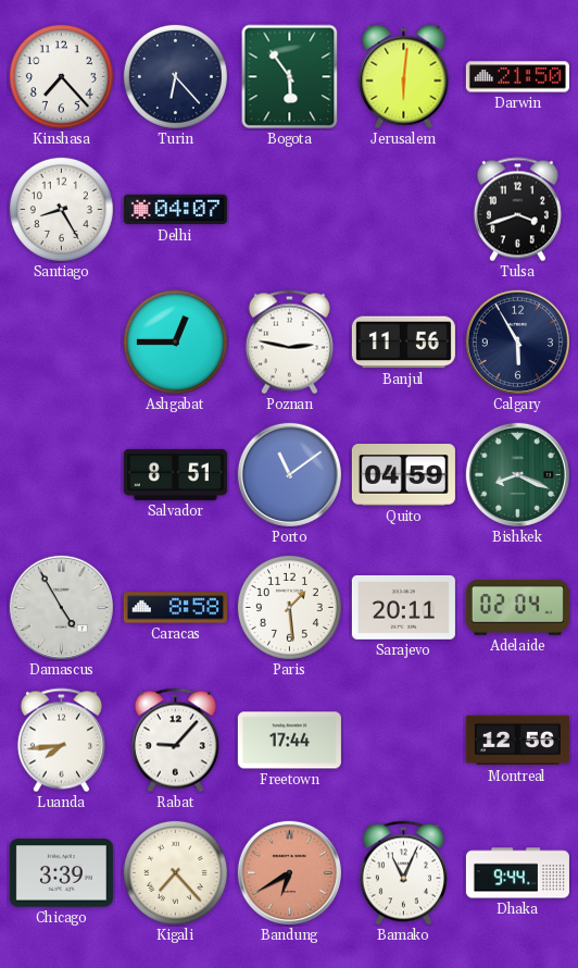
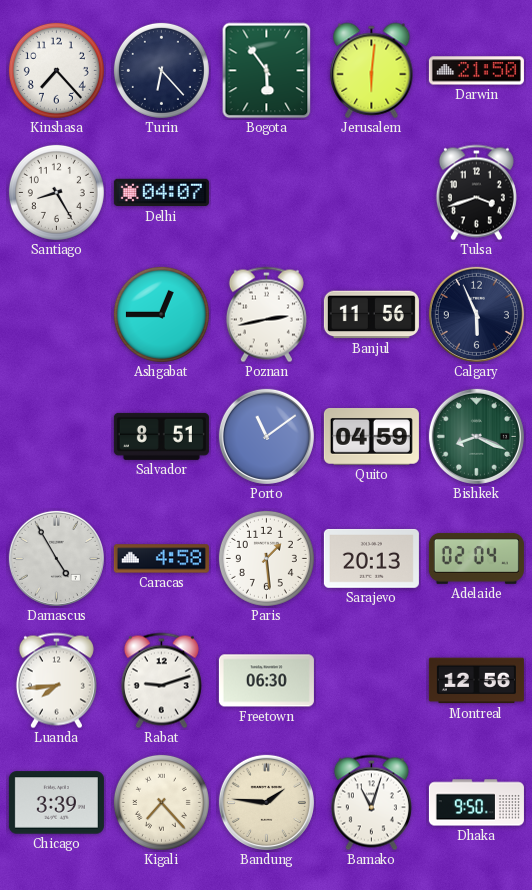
Poznan: 2:47 -> 2:43
Calgary: 5:55 -> 5:56
Caracas: 8:58 -> 4:58
Sarajevo: 20:11 -> 20:13
Rabat: 9:07 -> 9:12
Freetown: 17:44 -> 06:30
Bandung: 6:40 -> 1:46
Bandung dial: salmon -> cream
Bamako: 11:04 -> 11:03
Dhaka: 9:44 -> 9:50
